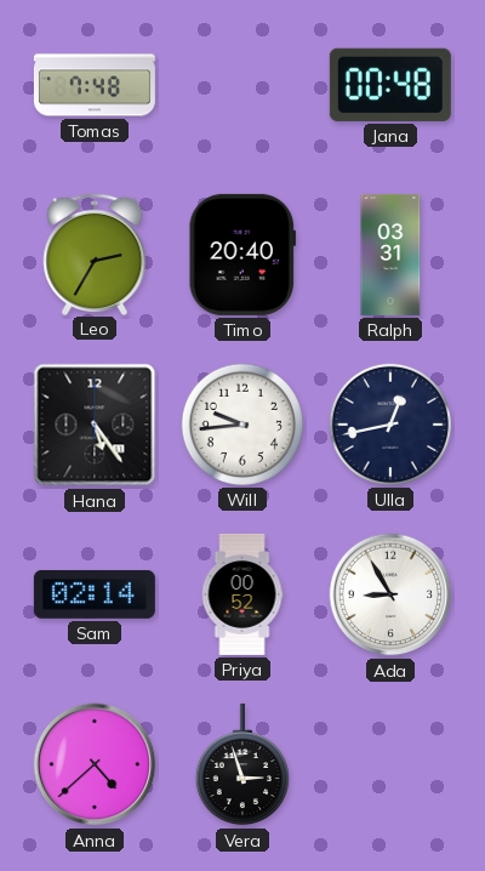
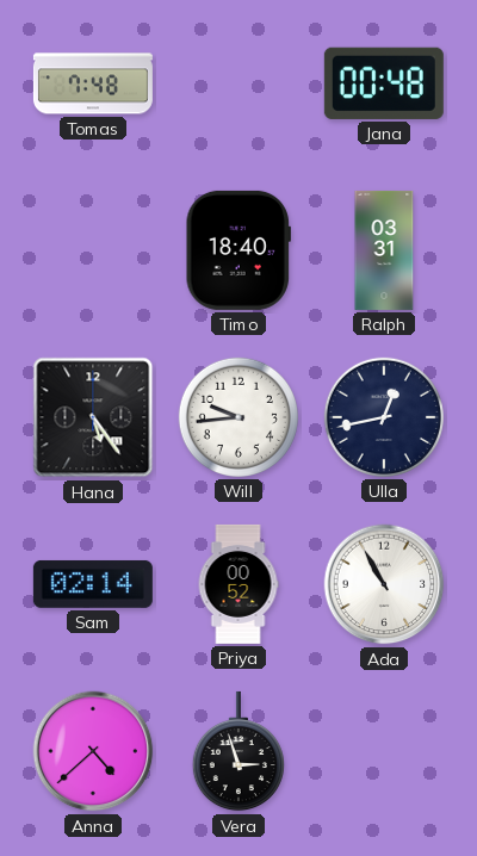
Leo: 2:35 -> none
Timo: 20:40 -> 18:40
Ada: 8:55 -> 10:55
